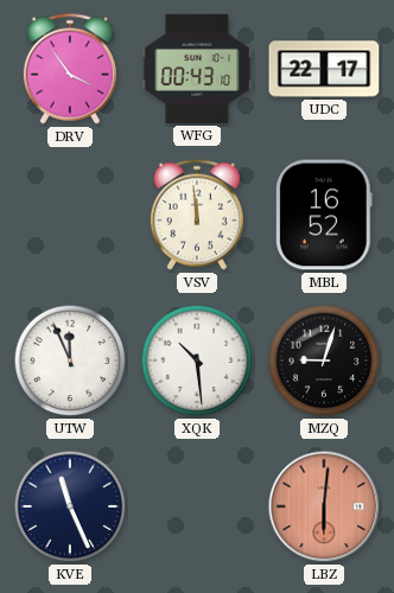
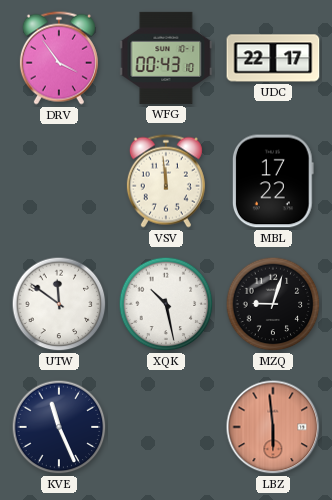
MBL: 16:52 -> 17:22
UTW: 11:56 -> 11:51
XQK: 10:29 -> 10:28
LBZ: 6:01 -> 5:59
